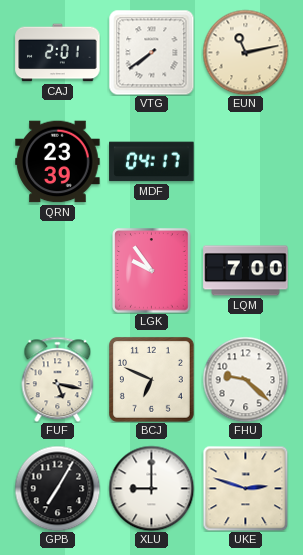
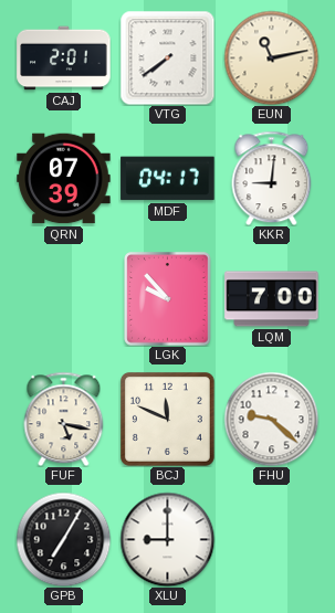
QRN: 23:39 -> 07:39
KKR: none -> 9:01
LGK: 9:54 -> 9:53
BCJ: 6:49 -> 11:49
UKE: 2:48 -> none
